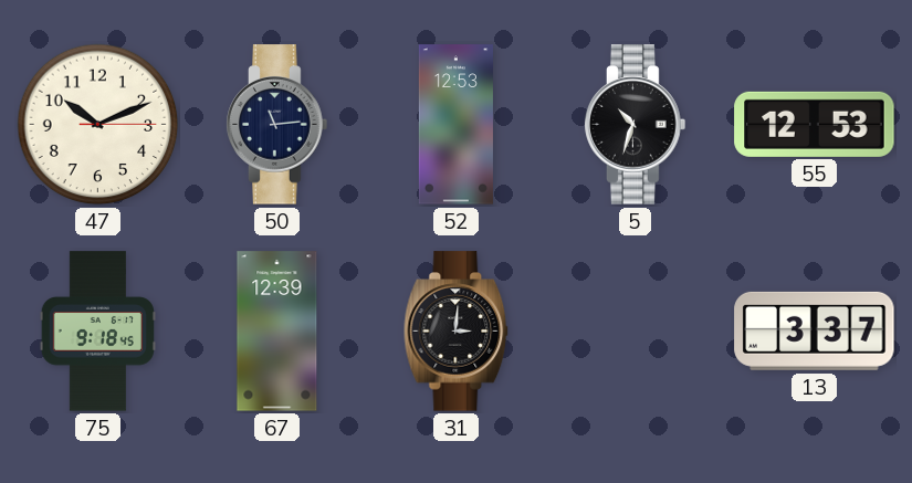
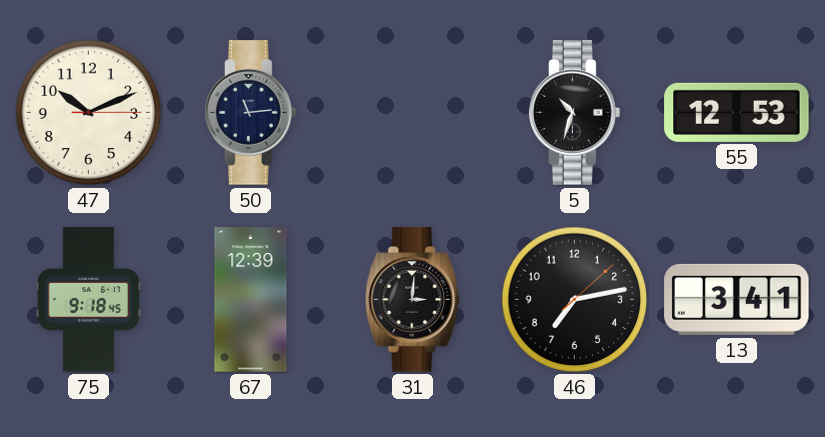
52: 12:53 -> none
46: none -> 7:13
13: 3:37 -> 3:41
